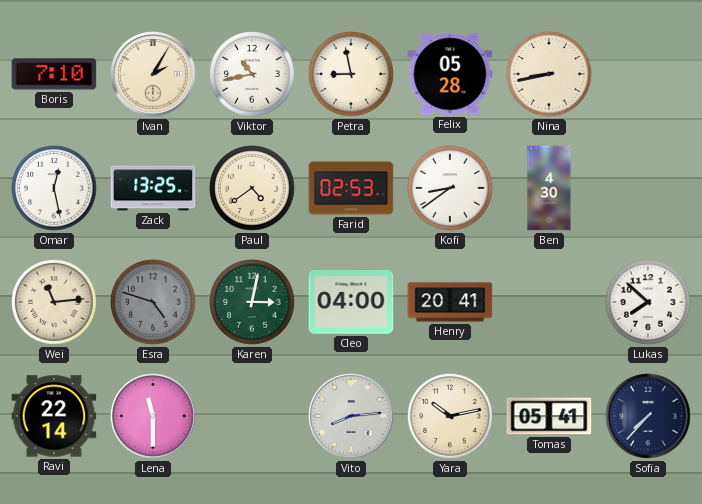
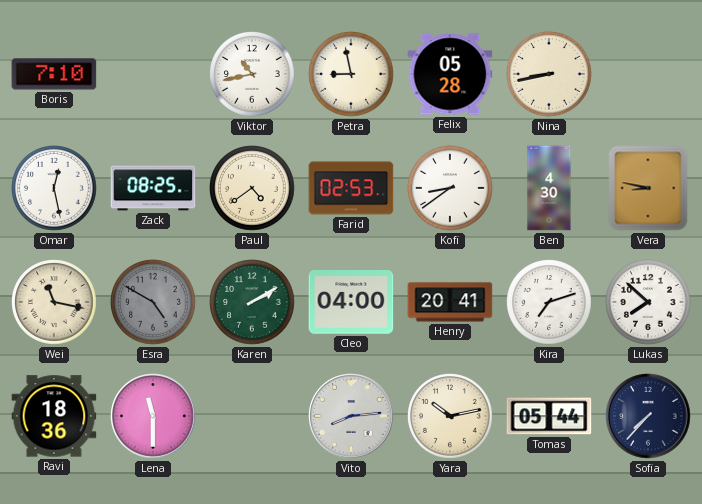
Ivan: 2:05 -> none
Zack: 13:25 -> 08:25
Vera: none -> 8:47
Wei: 11:14 -> 11:17
Esra: 4:48 -> 4:50
Karen: 3:02 -> 2:10
Kira: none -> 7:12
Ravi: 22:14 -> 18:36
Tomas: 05:41 -> 05:44
